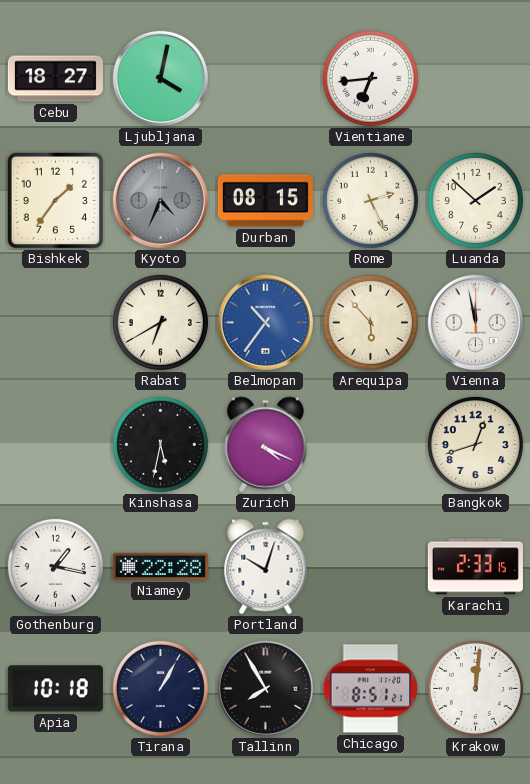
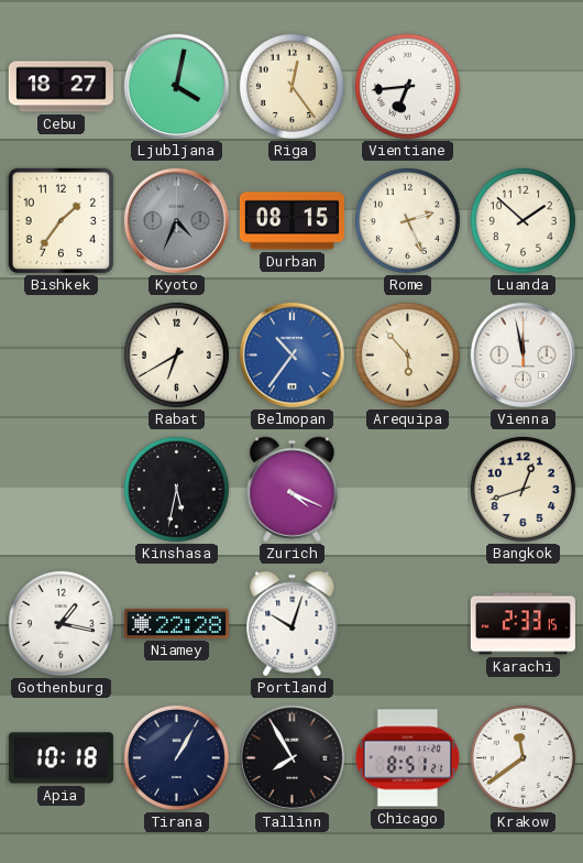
Riga: none -> 12:24
Krakow: 12:01 -> 11:39
